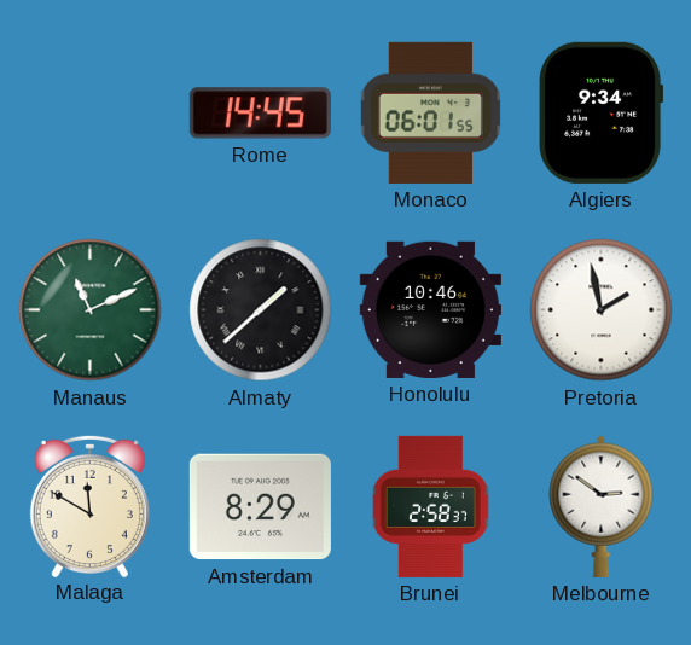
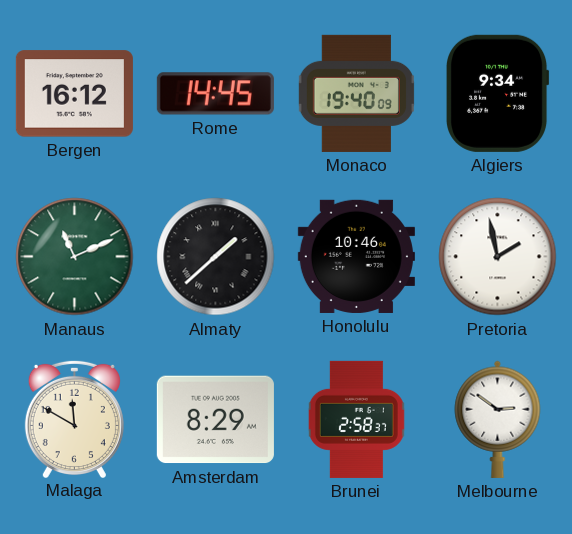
Bergen: none -> 16:12
Monaco: 06:01 -> 19:40
